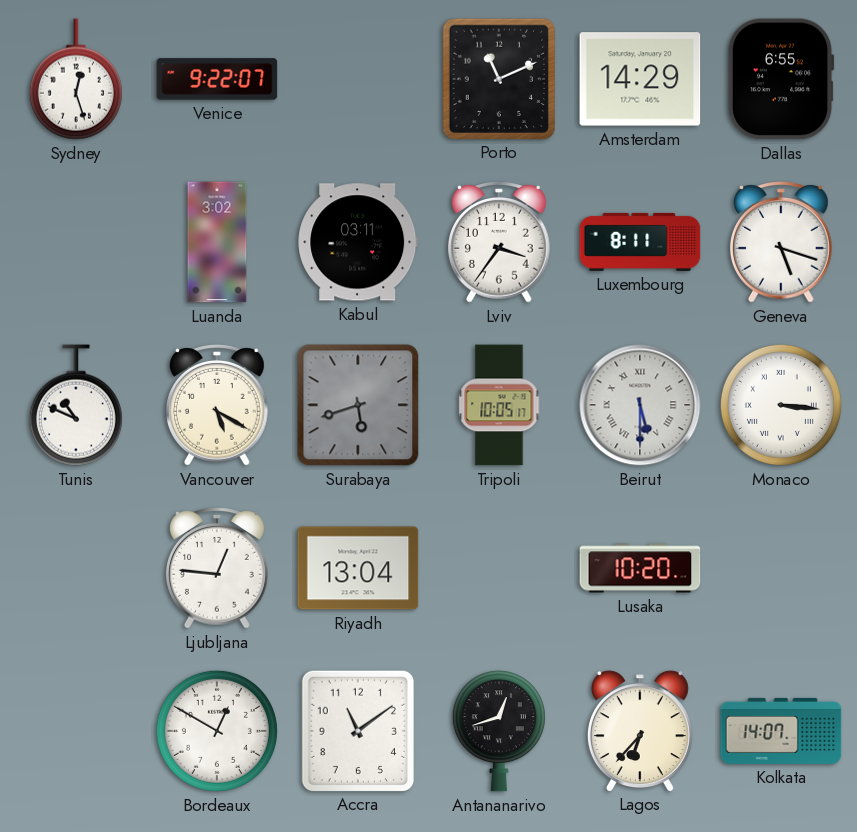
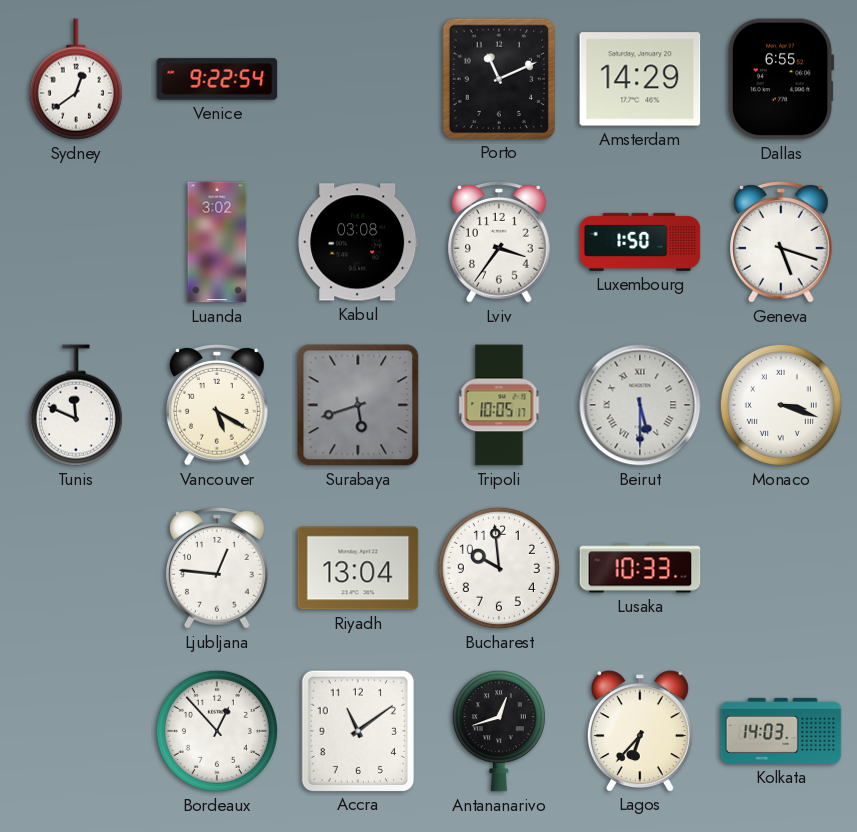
Sydney: 12:27 -> 12:39
Venice: 9:22:07 -> 9:22:54
Kabul: 03:11 -> 03:08
Luxembourg: 8:11 -> 1:50
Tunis: 10:49 -> 11:49
Monaco: 3:16 -> 3:18
Bucharest: none -> 9:59
Lusaka: 10:20 -> 10:33
Bordeaux: 12:50 -> 12:53
Kolkata: 14:07 -> 14:03
